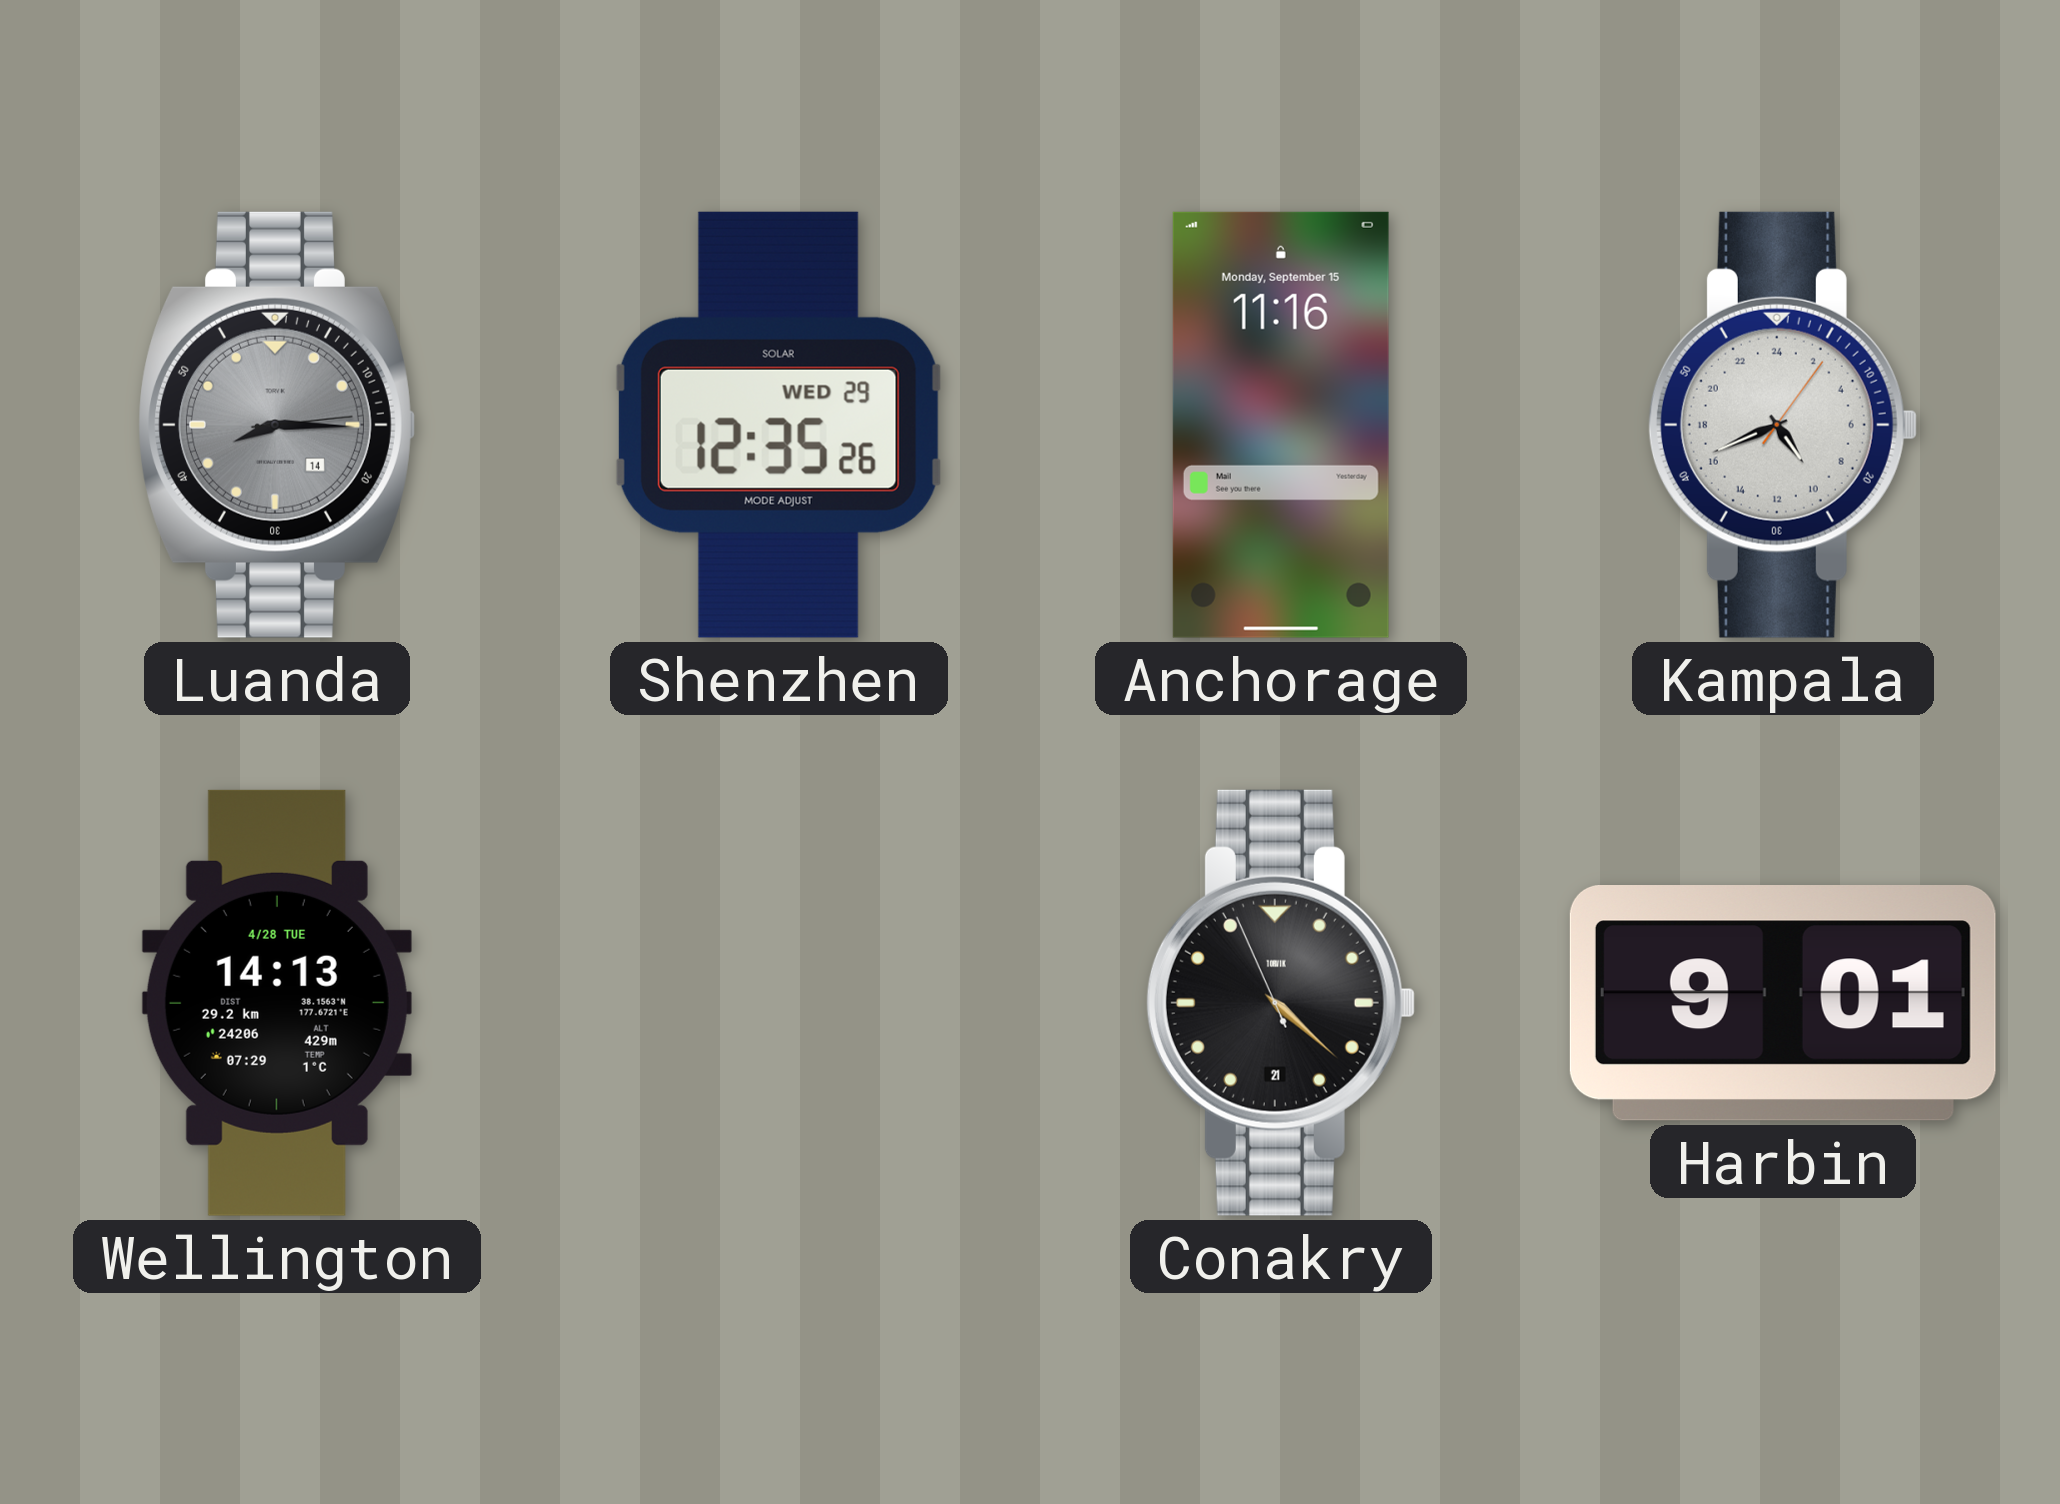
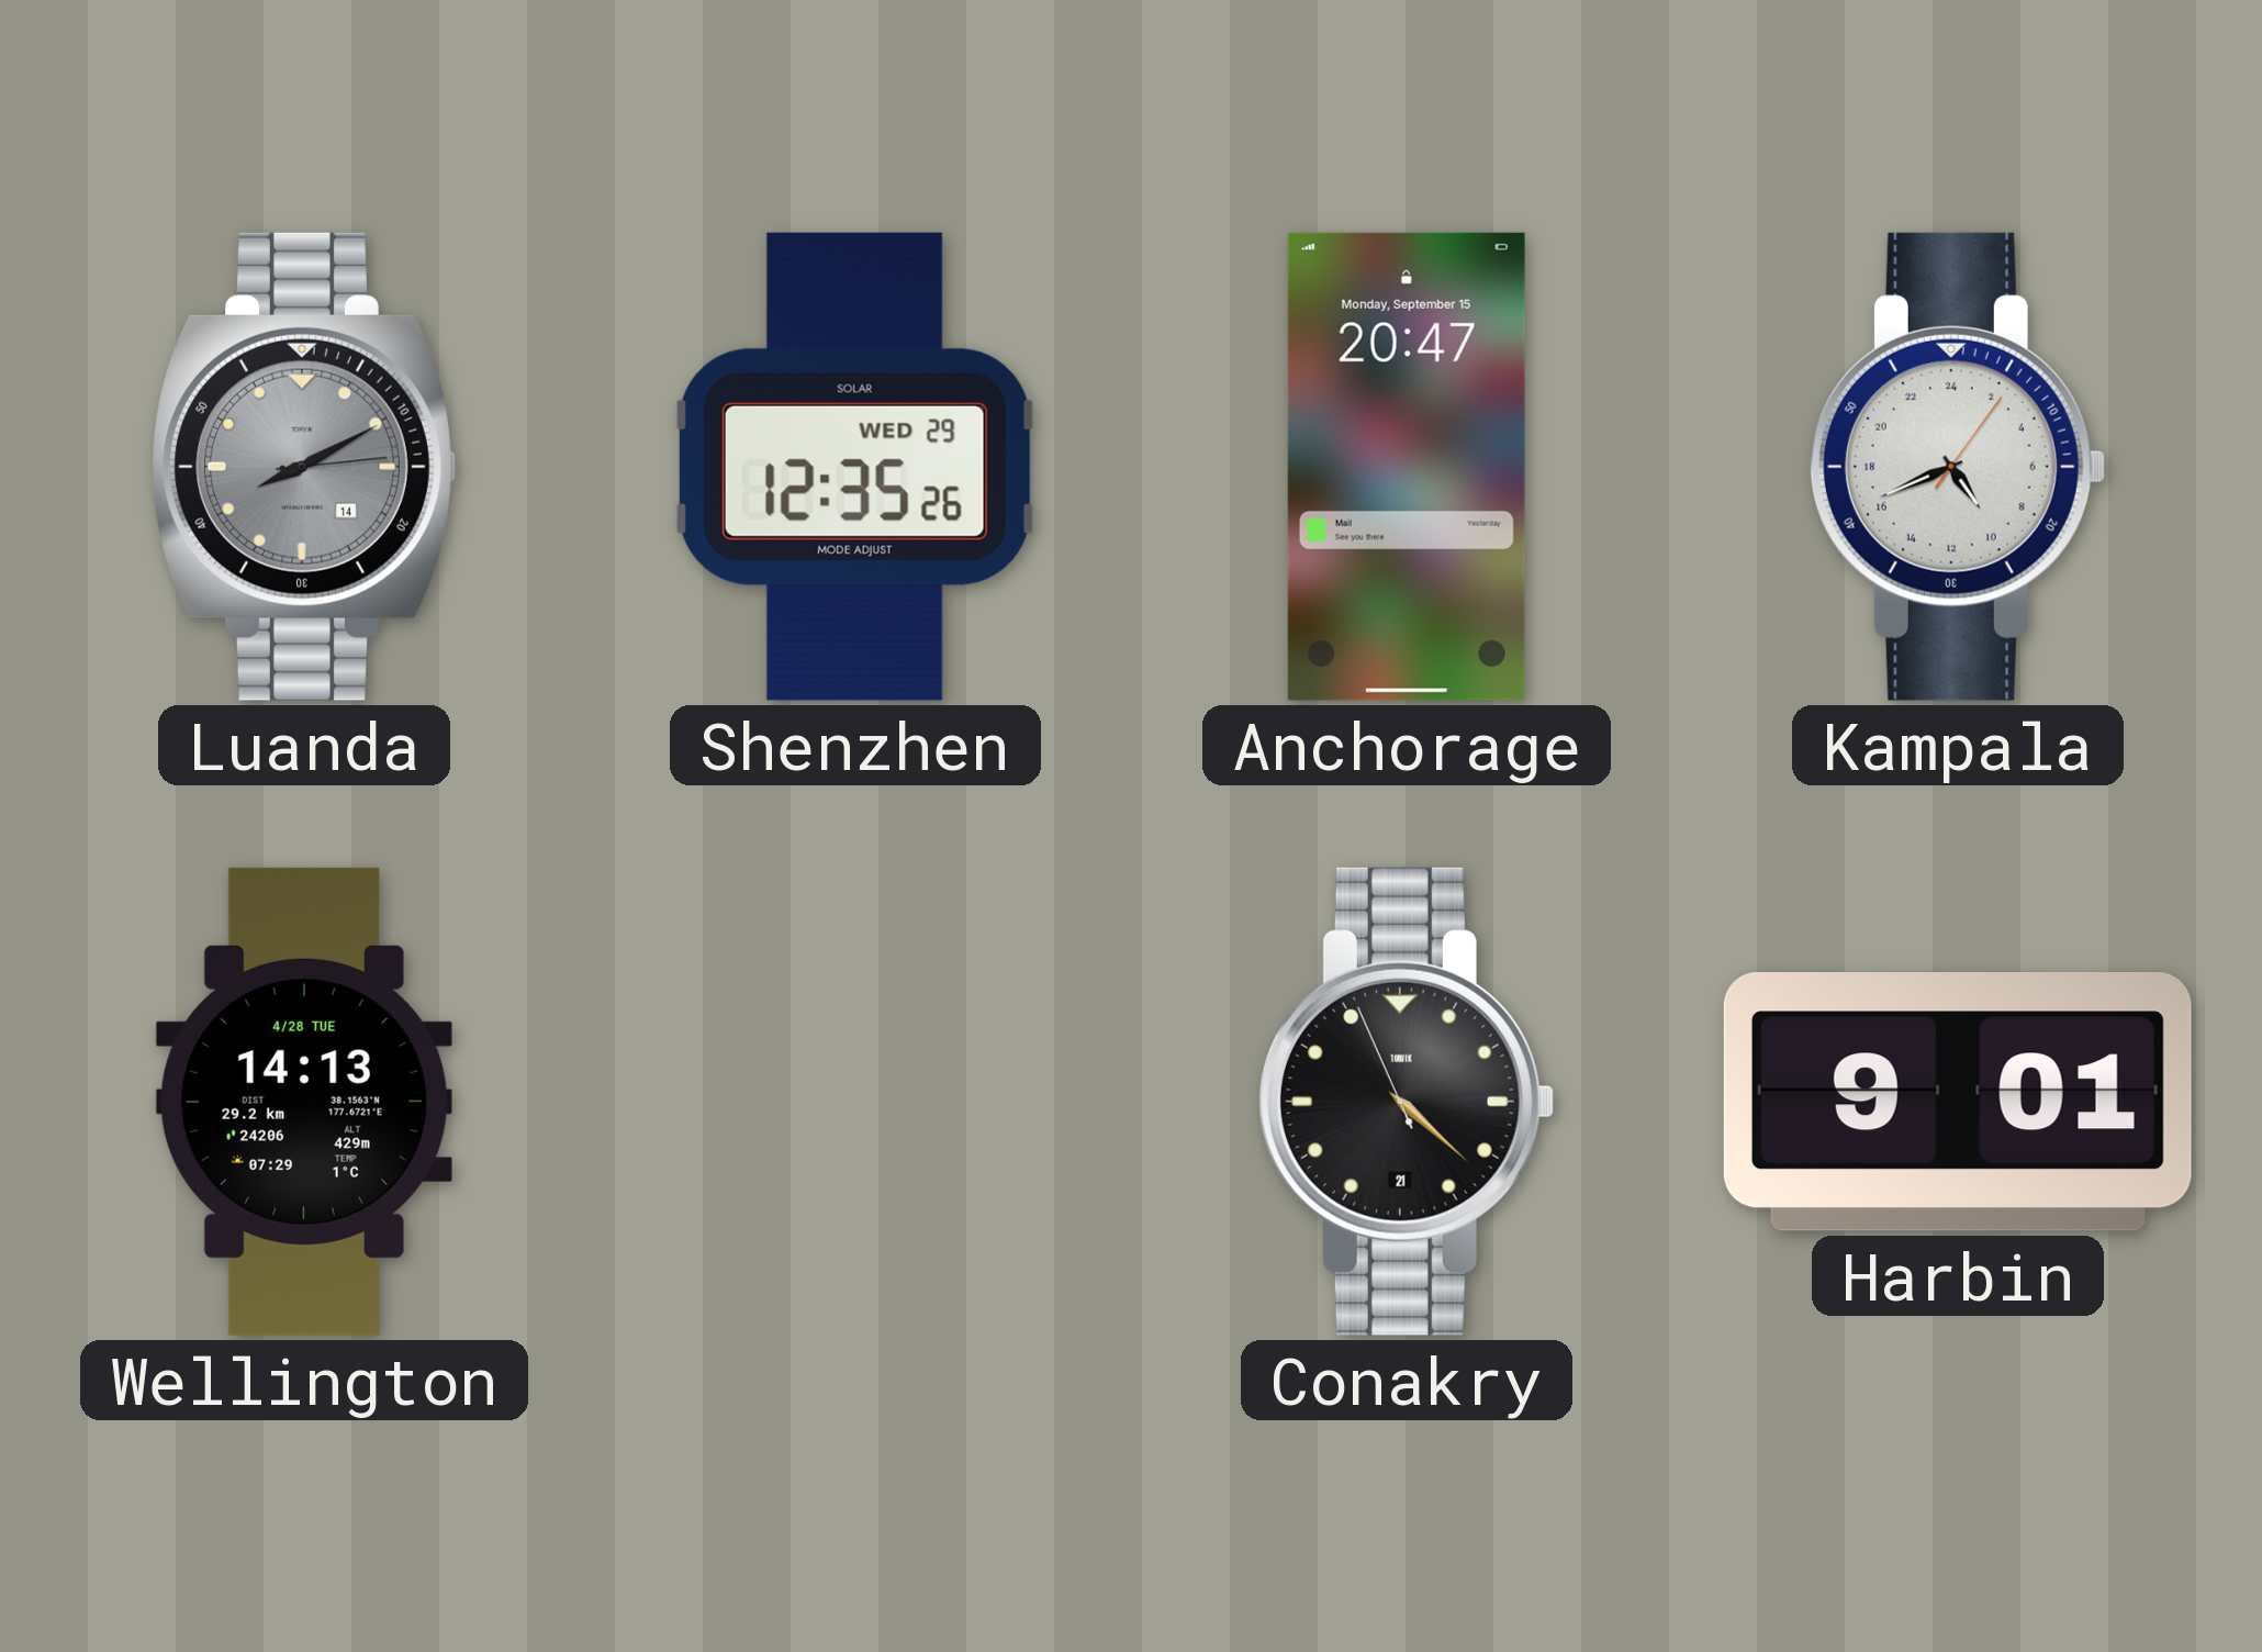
Luanda: 8:15 -> 8:10
Anchorage: 11:16 -> 20:47
